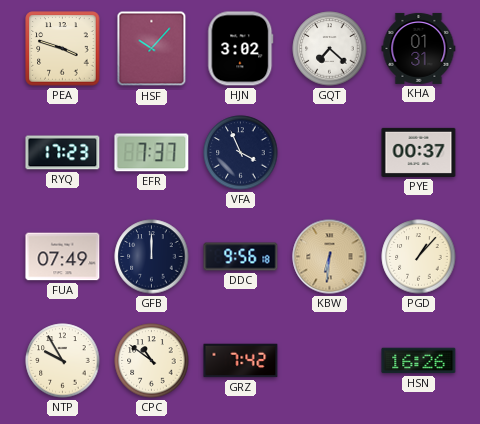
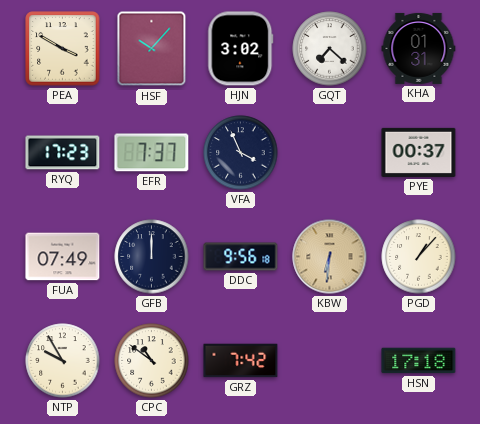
PEA: 3:48 -> 3:50
HSN: 16:26 -> 17:18
